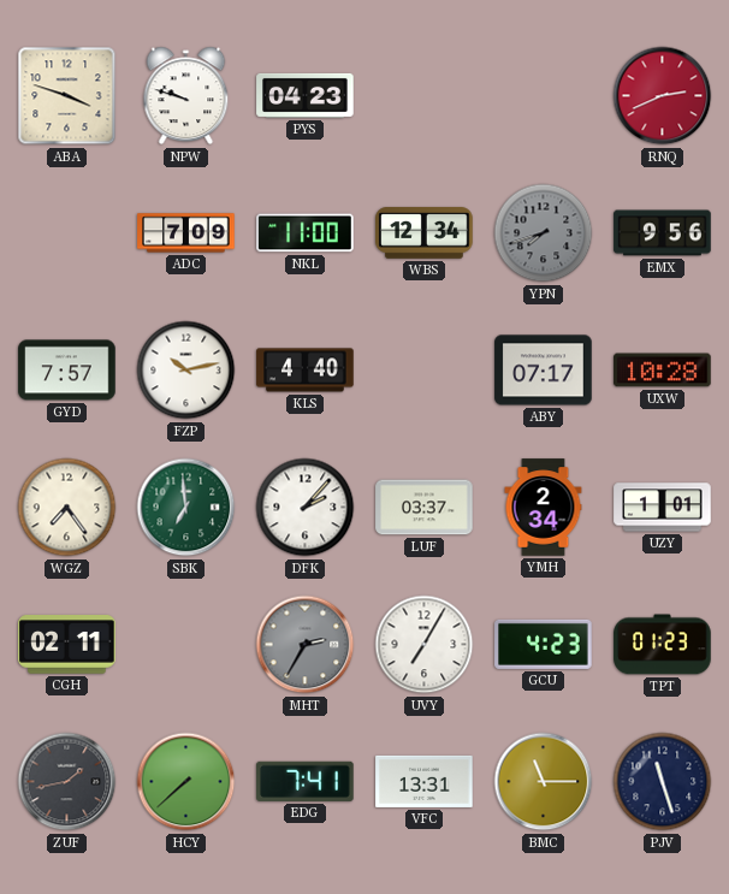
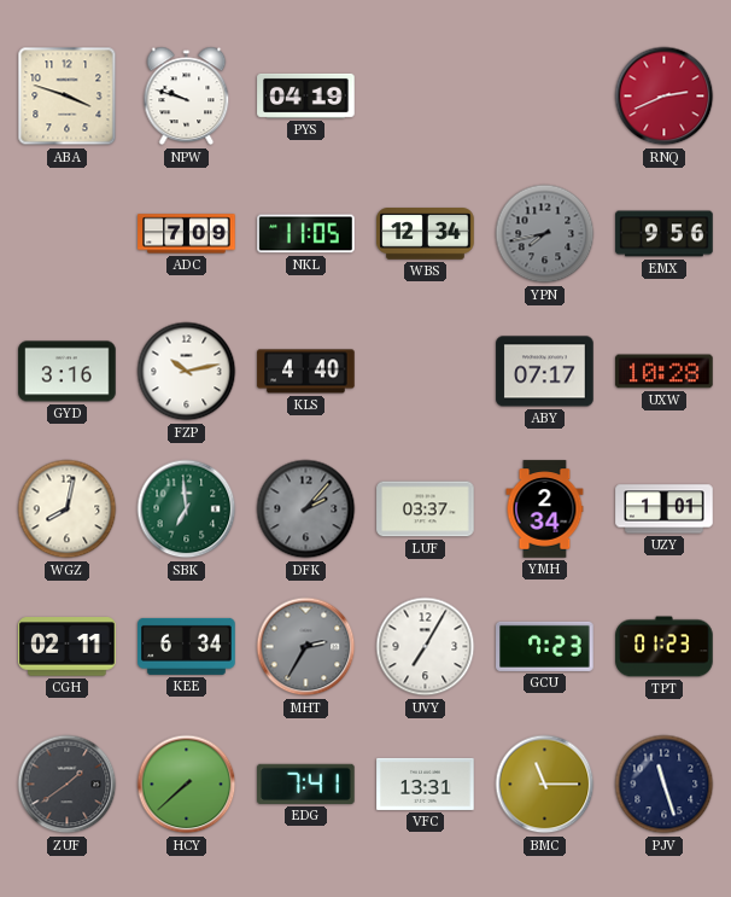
PYS: 04:23 -> 04:19
NKL: 11:00 -> 11:05
YPN: 7:42 -> 7:43
GYD: 7:57 -> 3:16
WGZ: 7:24 -> 8:02
DFK dial: white -> grey
KEE: none -> 6:34
GCU: 4:23 -> 7:23
ZUF: 1:43 -> 1:39
